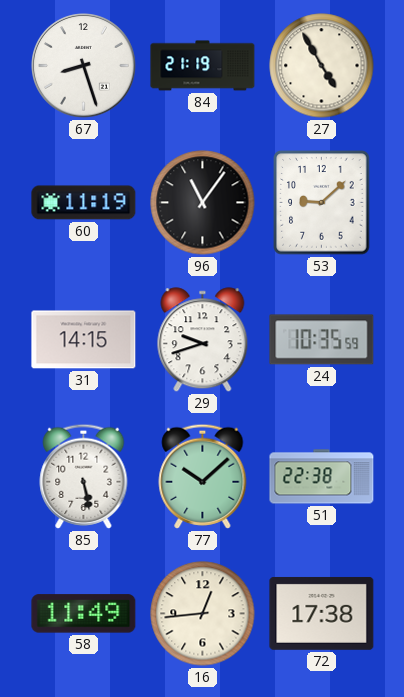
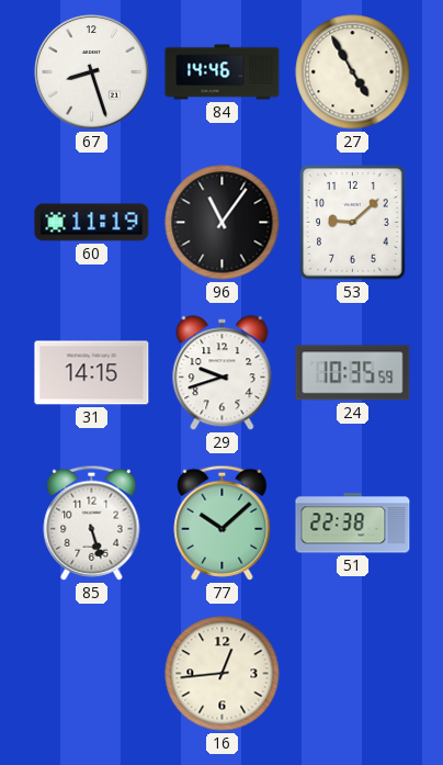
84: 21:19 -> 14:46
85: 5:28 -> 5:27
58: 11:49 -> none
72: 17:38 -> none
